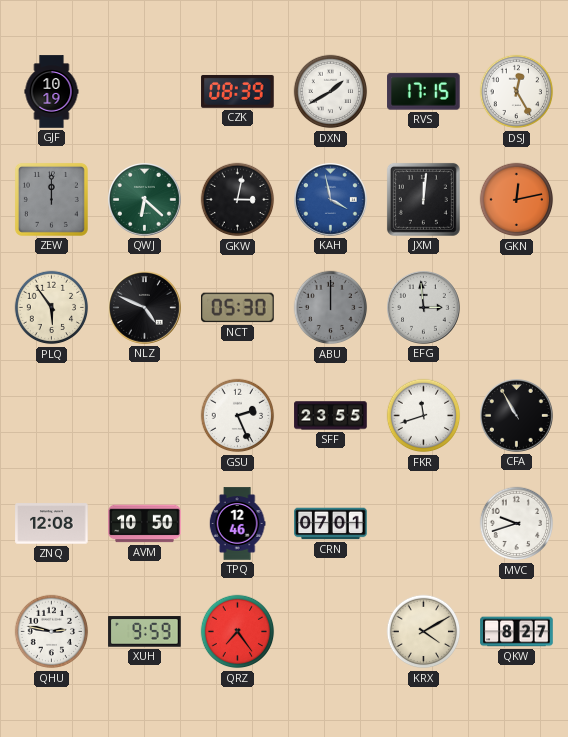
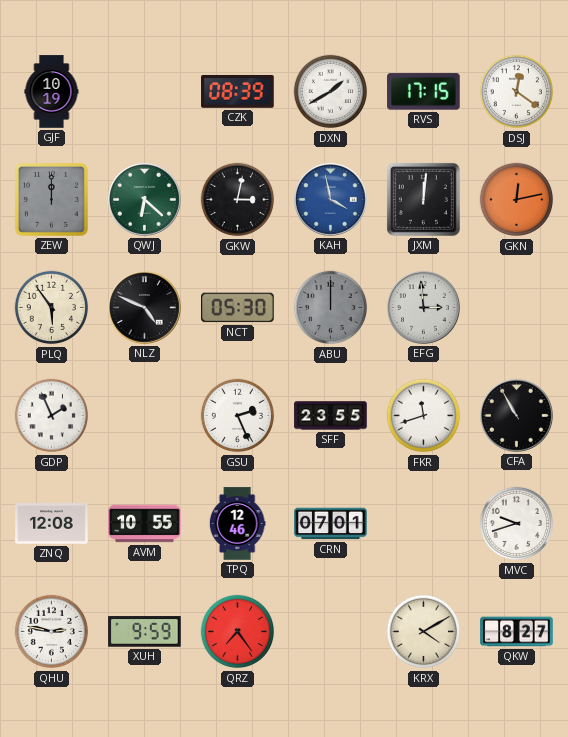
DSJ: 12:25 -> 12:21
GDP: none -> 1:56
AVM: 10:50 -> 10:55
